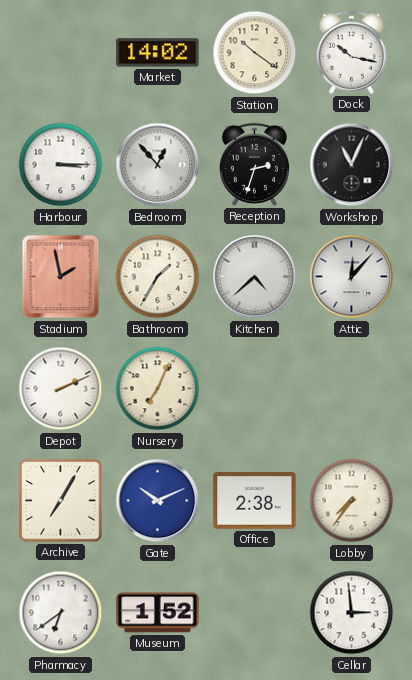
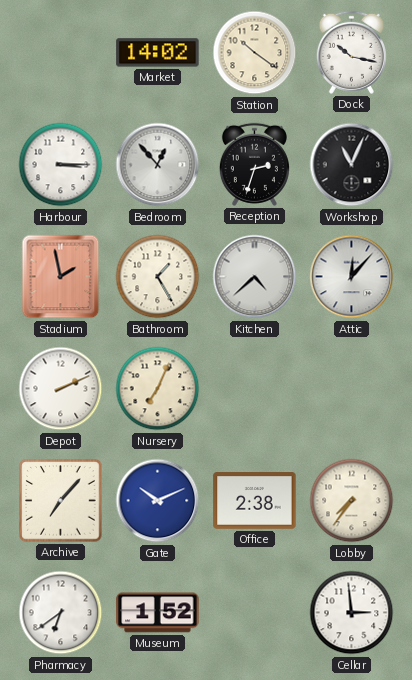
Bathroom: 1:35 -> 1:25
Archive: 7:05 -> 7:07
